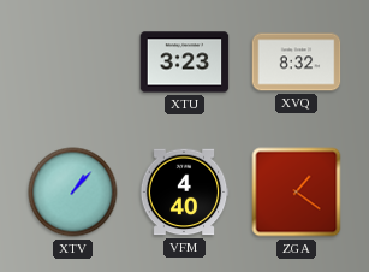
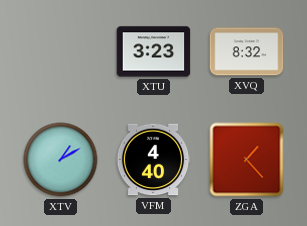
XTV: 1:07 -> 1:10
ZGA: 1:21 -> 1:23
